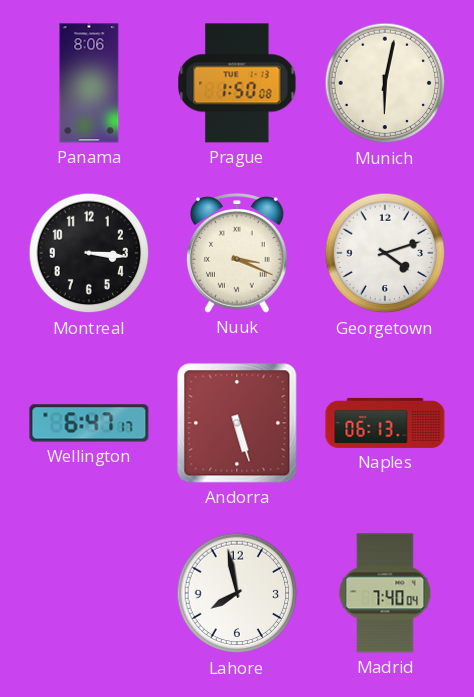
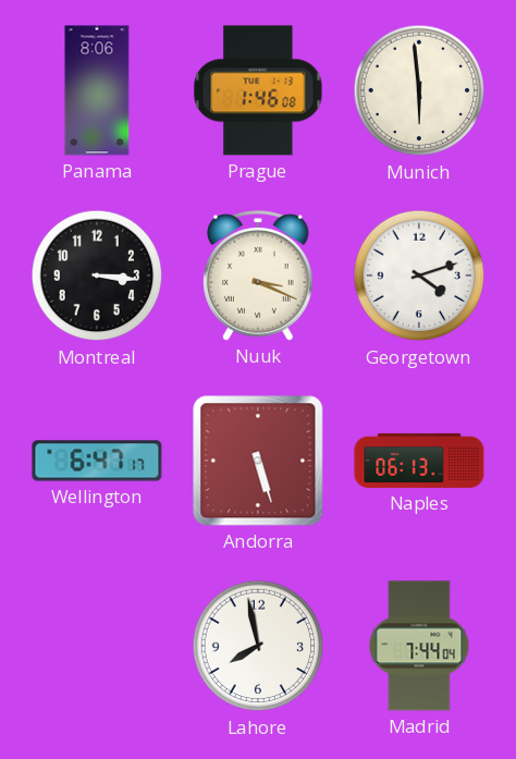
Prague: 1:50 -> 1:46
Munich: 6:02 -> 5:59
Madrid: 7:40 -> 7:44
